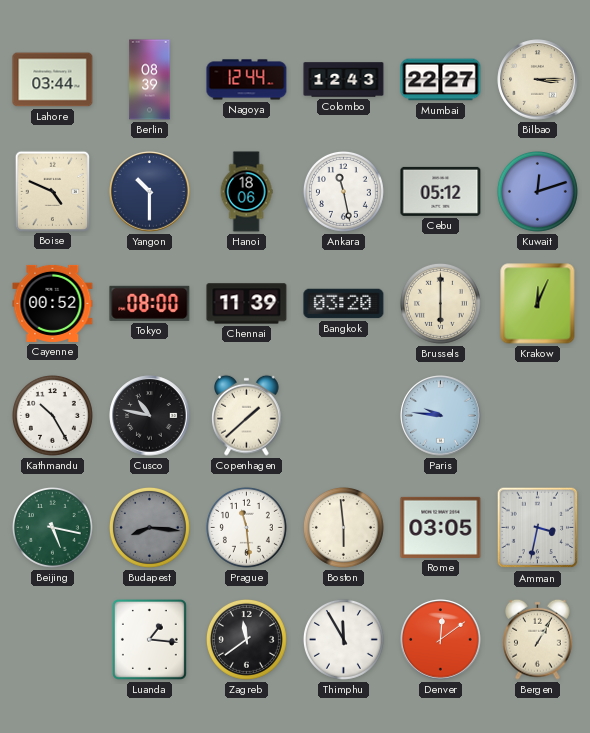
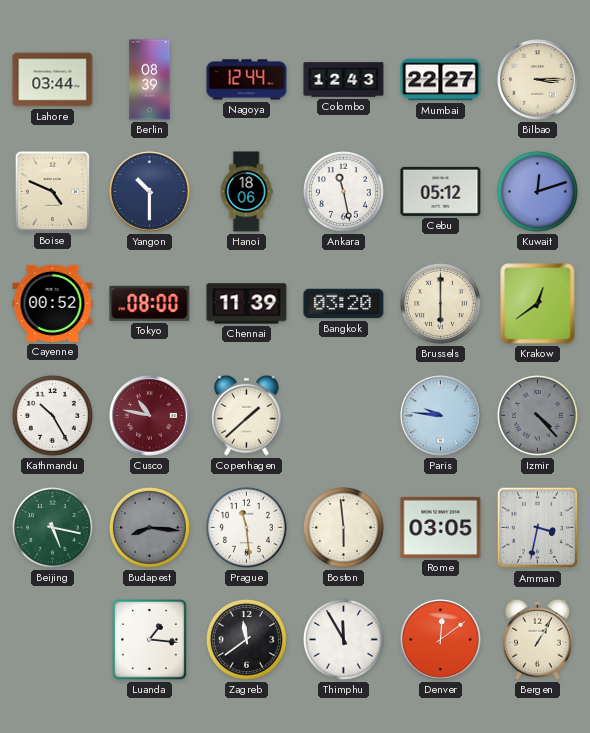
Krakow: 12:04 -> 12:39
Cusco dial: black -> burgundy
Izmir: none -> 4:23
